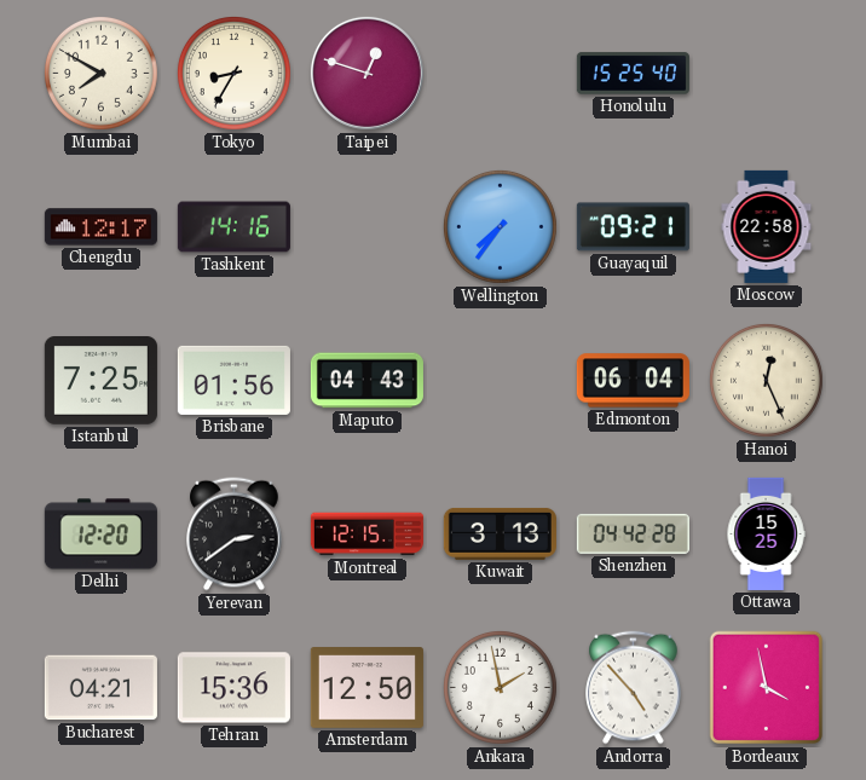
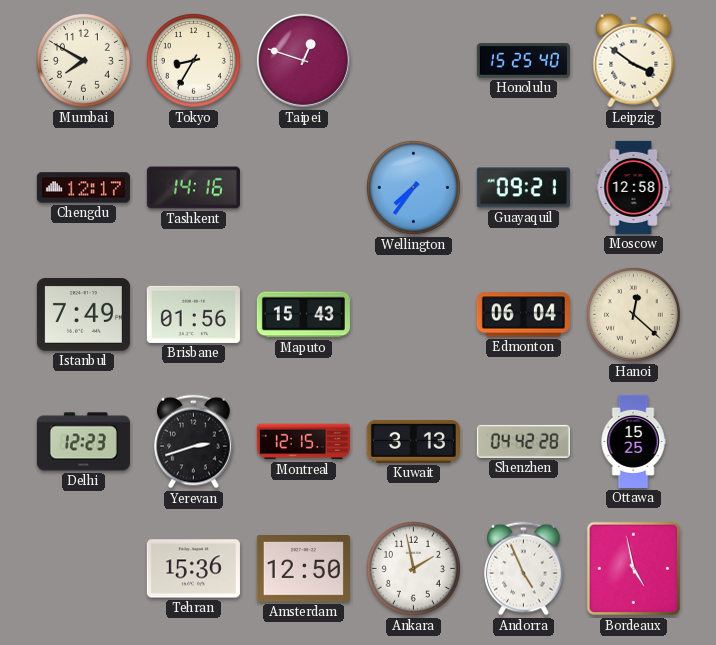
Leipzig: none -> 3:51
Moscow: 22:58 -> 12:58
Istanbul: 7:25 -> 7:49
Maputo: 04:43 -> 15:43
Hanoi: 12:26 -> 12:22
Delhi: 12:20 -> 12:23
Yerevan: 2:39 -> 2:42
Bucharest: 04:21 -> none
Andorra: 4:53 -> 4:56
Bordeaux: 3:58 -> 4:58
